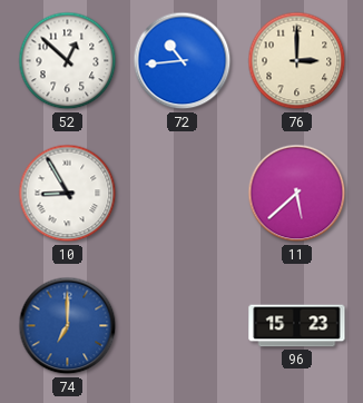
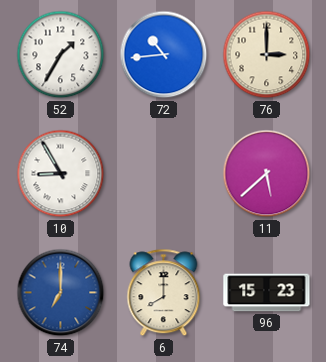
52: 12:52 -> 1:35
6: none -> 8:00
